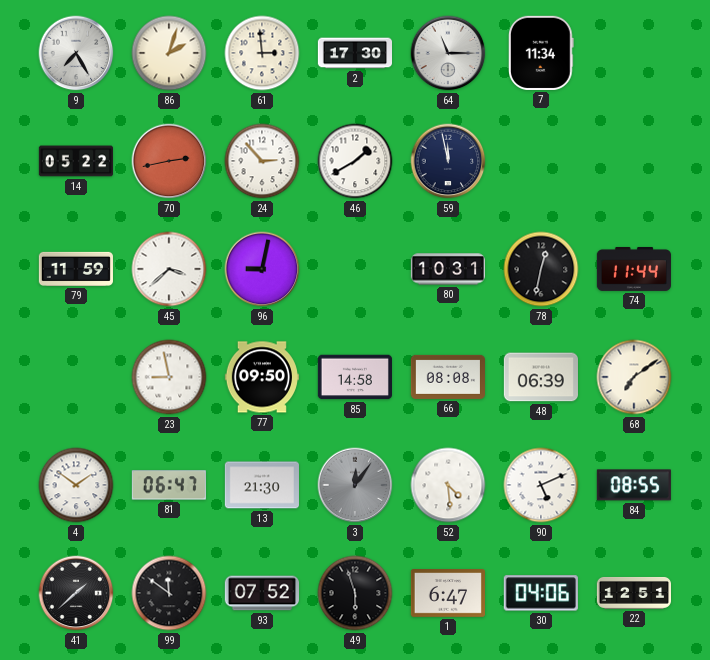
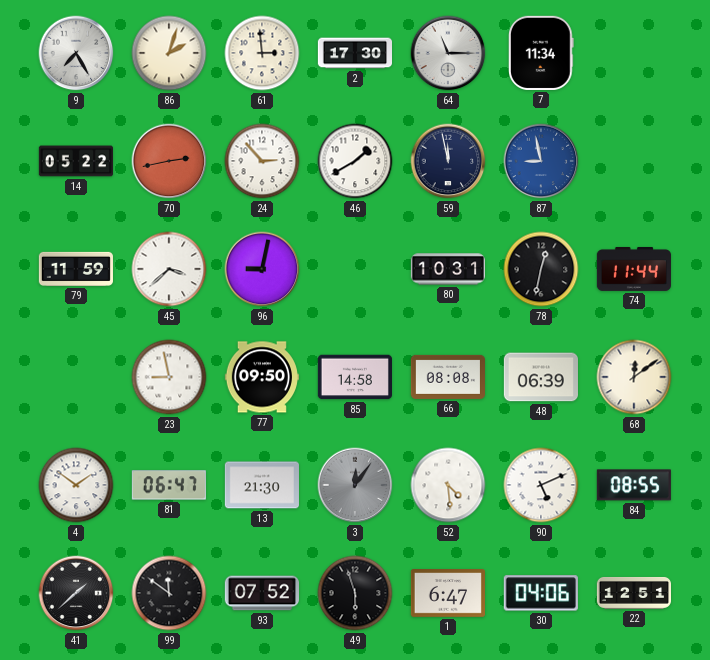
87: none -> 8:58
68: 7:09 -> 12:09
